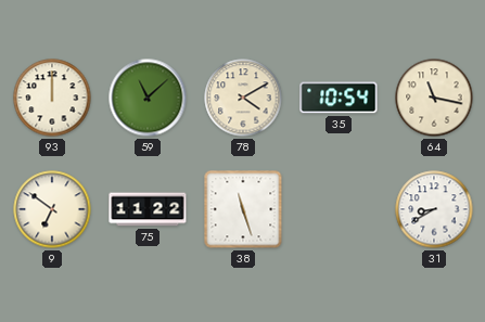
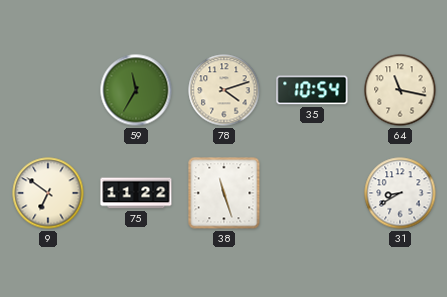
93: 12:00 -> none
59: 11:08 -> 11:35
78: 4:10 -> 4:12
